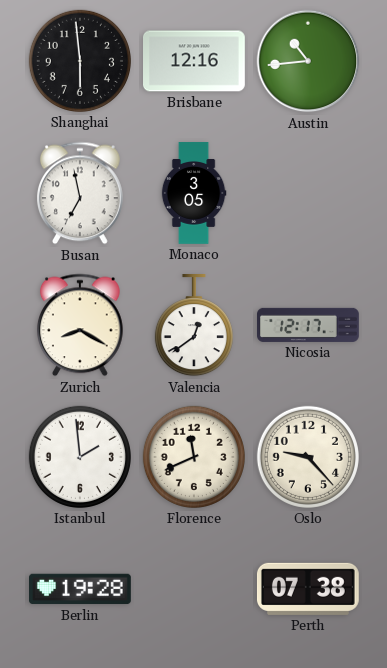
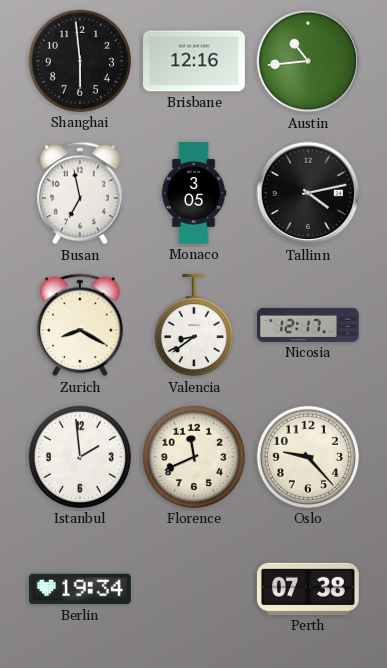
Tallinn: none -> 4:13
Valencia: 12:39 -> 8:39
Berlin: 19:28 -> 19:34
